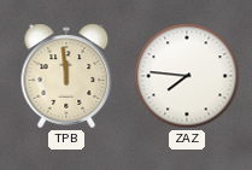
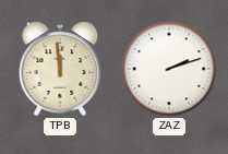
ZAZ: 7:46 -> 2:12
